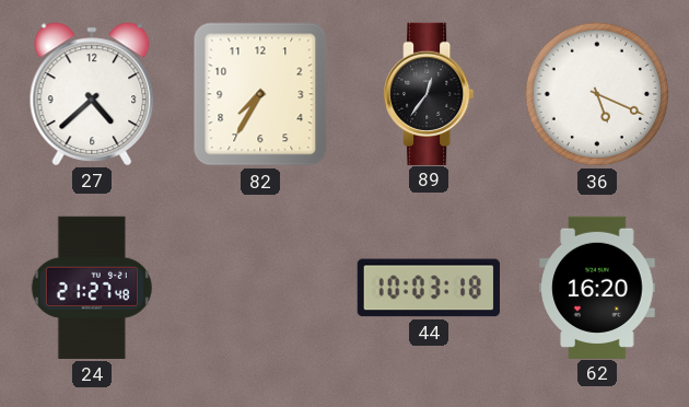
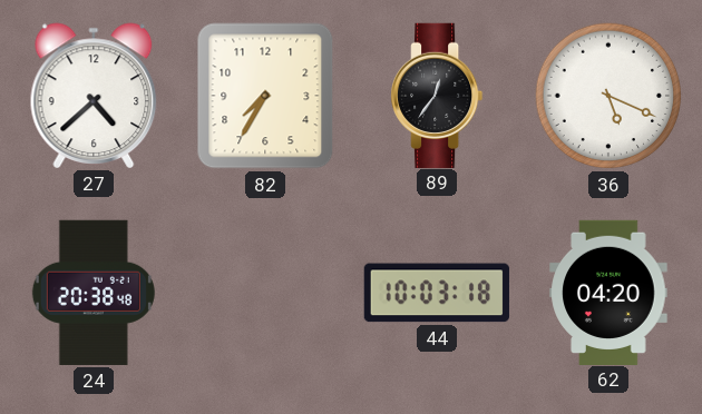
24: 21:27 -> 20:38
62: 16:20 -> 04:20
